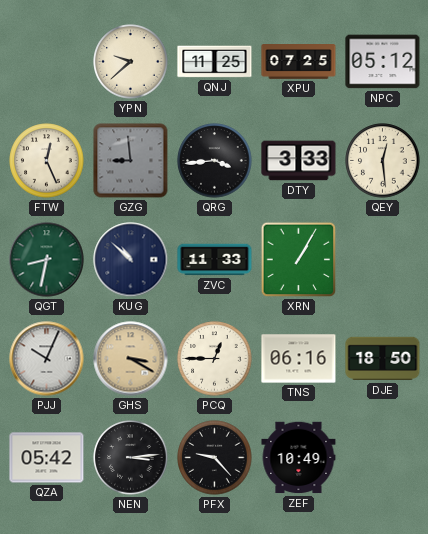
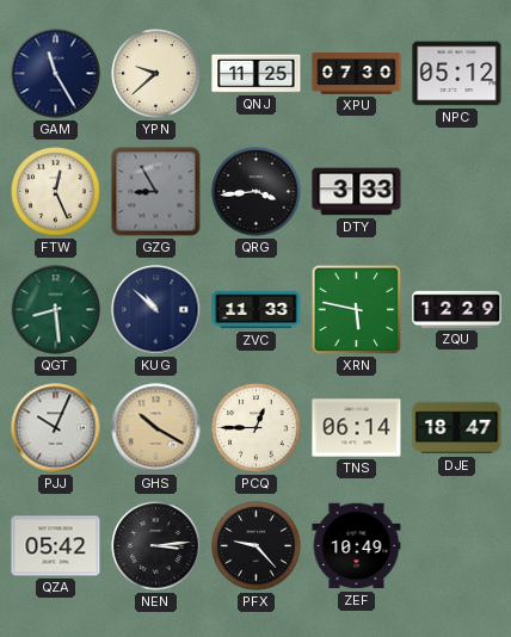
GAM: none -> 11:25
XPU: 07:25 -> 07:30
GZG: 8:59 -> 8:55
QEY: 12:29 -> none
QGT: 8:32 -> 8:29
XRN: 1:05 -> 5:47
ZQU: none -> 12:29
GHS: 3:20 -> 10:20
TNS: 06:16 -> 06:14
DJE: 18:50 -> 18:47
